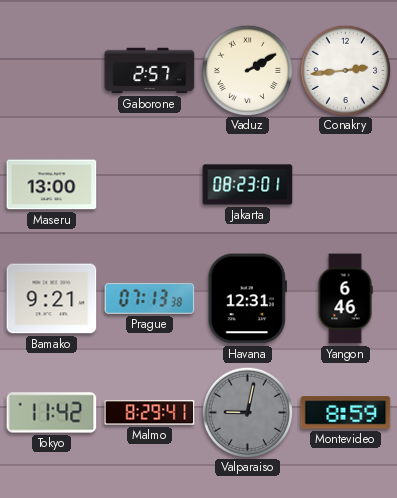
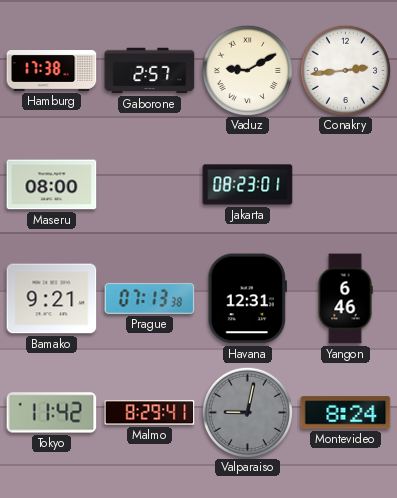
Hamburg: none -> 17:38
Vaduz: 2:10 -> 9:10
Maseru: 13:00 -> 08:00
Montevideo: 8:59 -> 8:24
